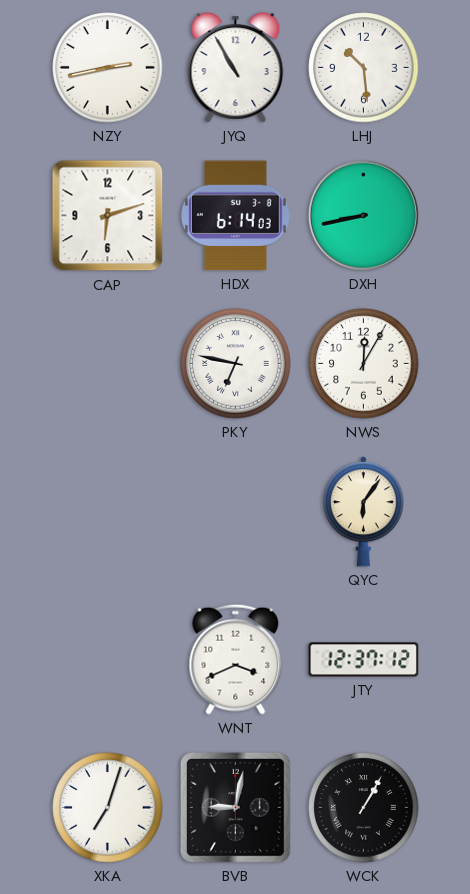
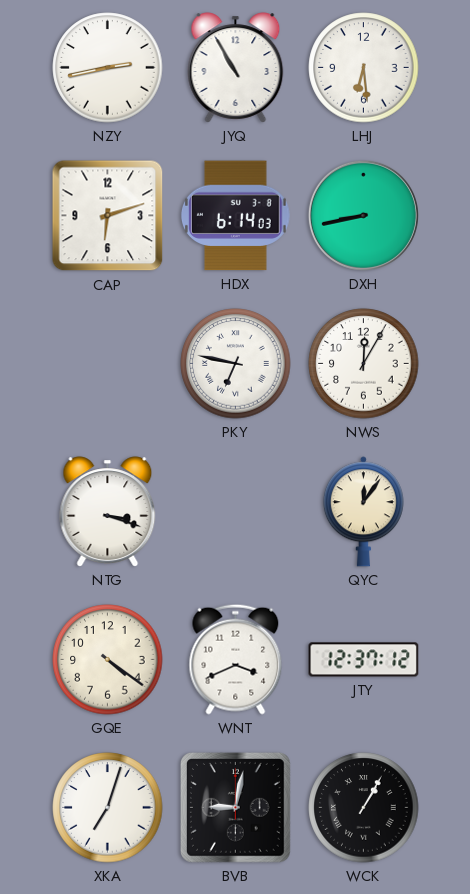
LHJ: 10:29 -> 6:29
NTG: none -> 3:18
QYC: 6:06 -> 12:06
GQE: none -> 4:21
